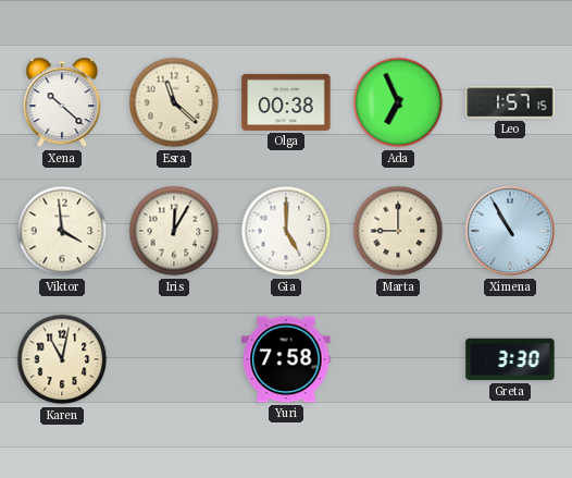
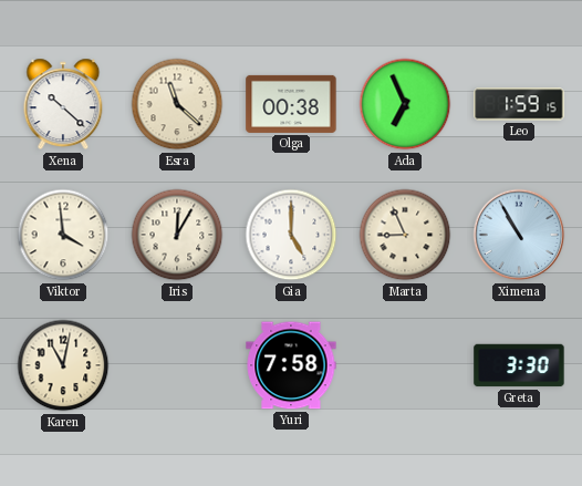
Leo: 1:57 -> 1:59
Marta: 9:00 -> 8:56
